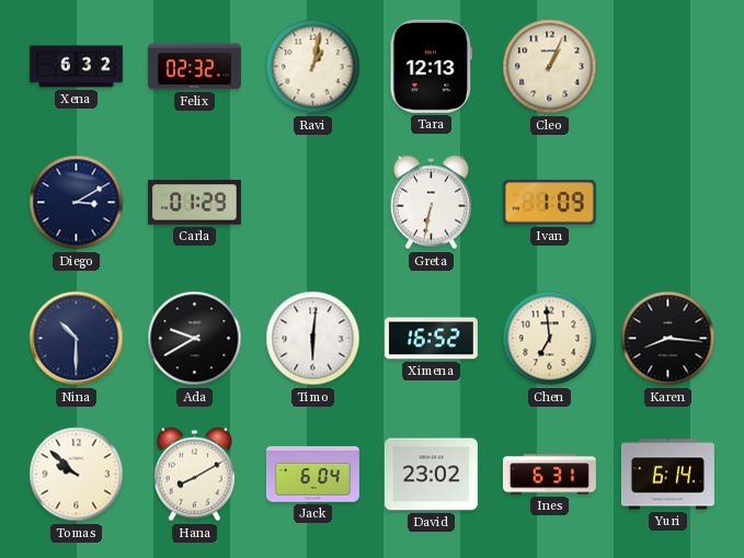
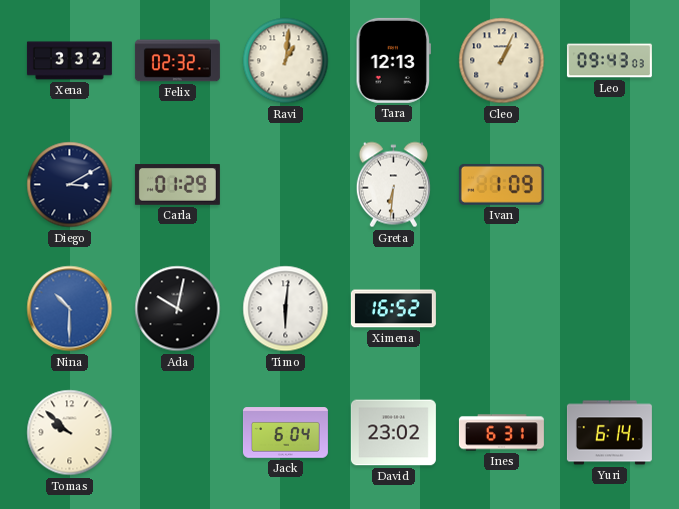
Xena: 6:32 -> 3:32
Ravi: 1:02 -> 1:01
Leo: none -> 09:43
Greta: 6:32 -> 6:31
Nina dial: navy -> blue
Ada: 9:40 -> 10:02
Chen: 6:59 -> none
Karen: 8:16 -> none
Hana: 8:10 -> none
